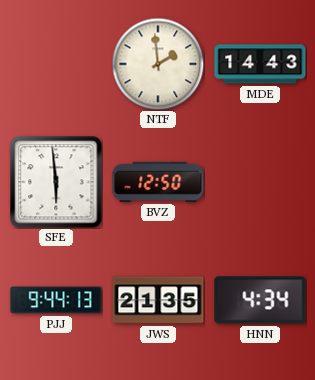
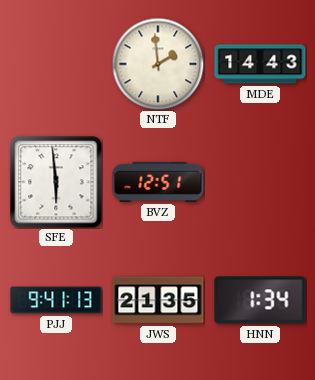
BVZ: 12:50 -> 12:51
PJJ: 9:44 -> 9:41
HNN: 4:34 -> 1:34
